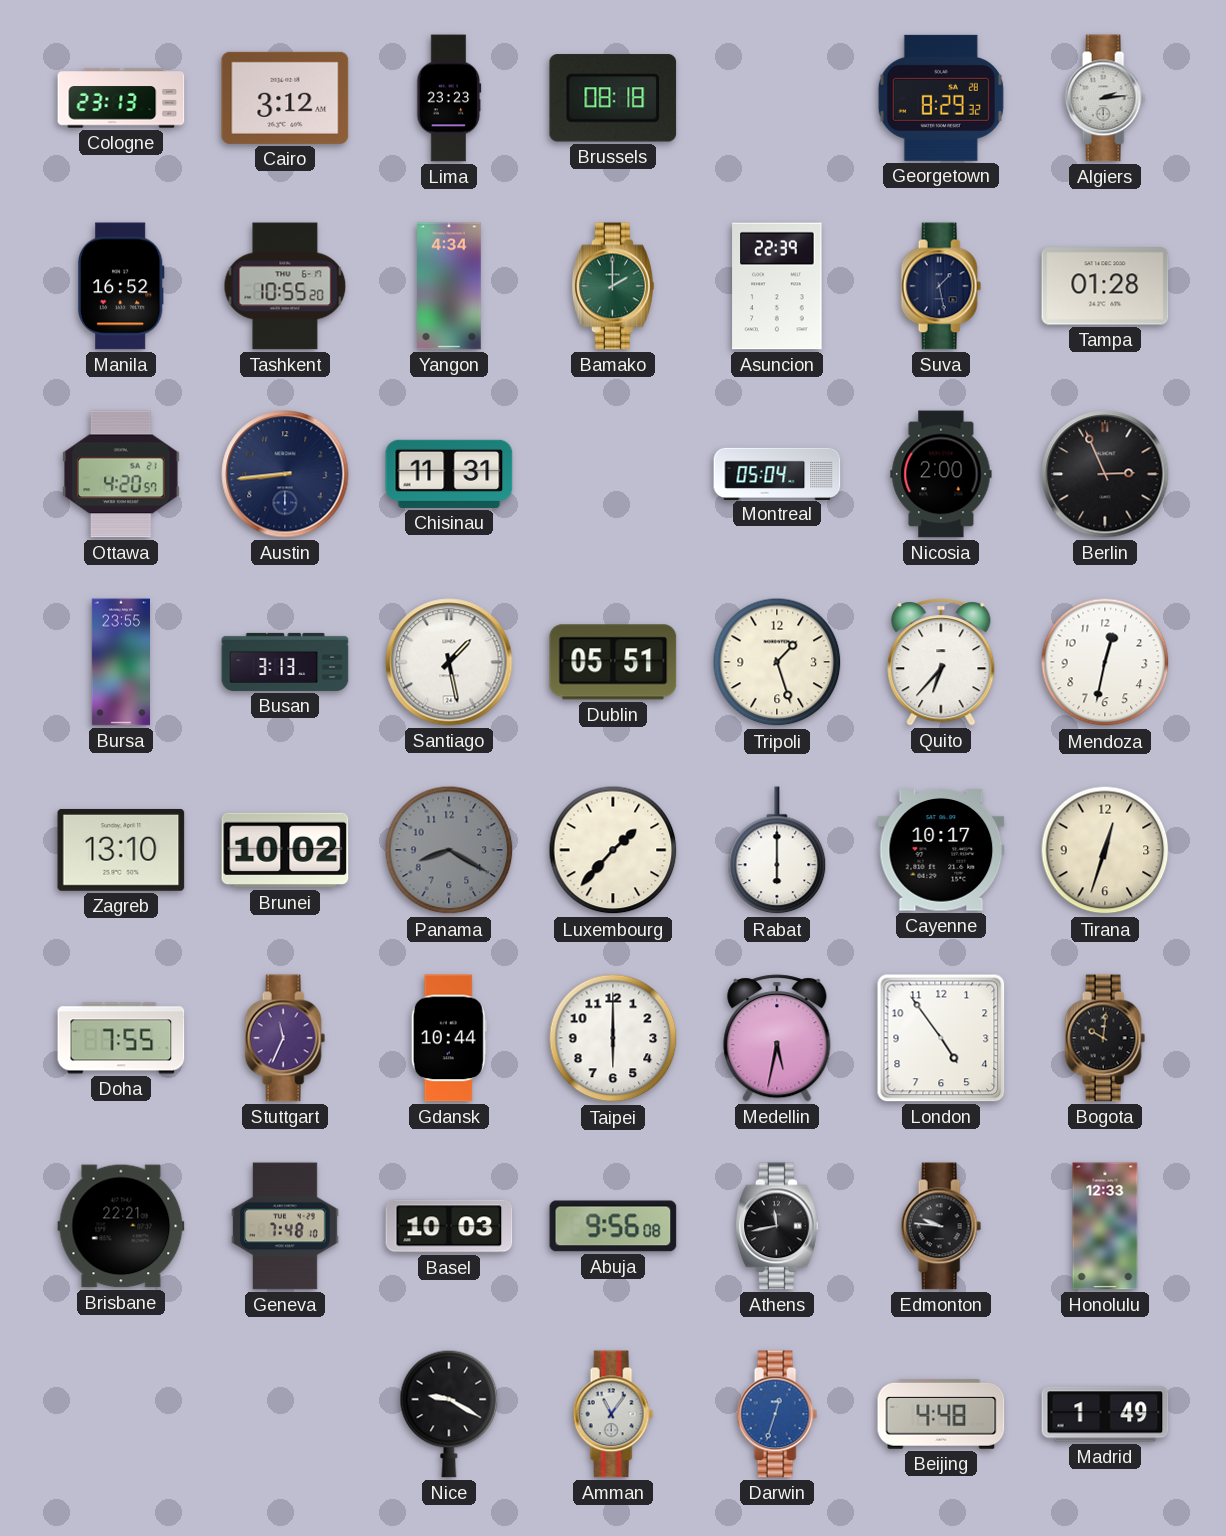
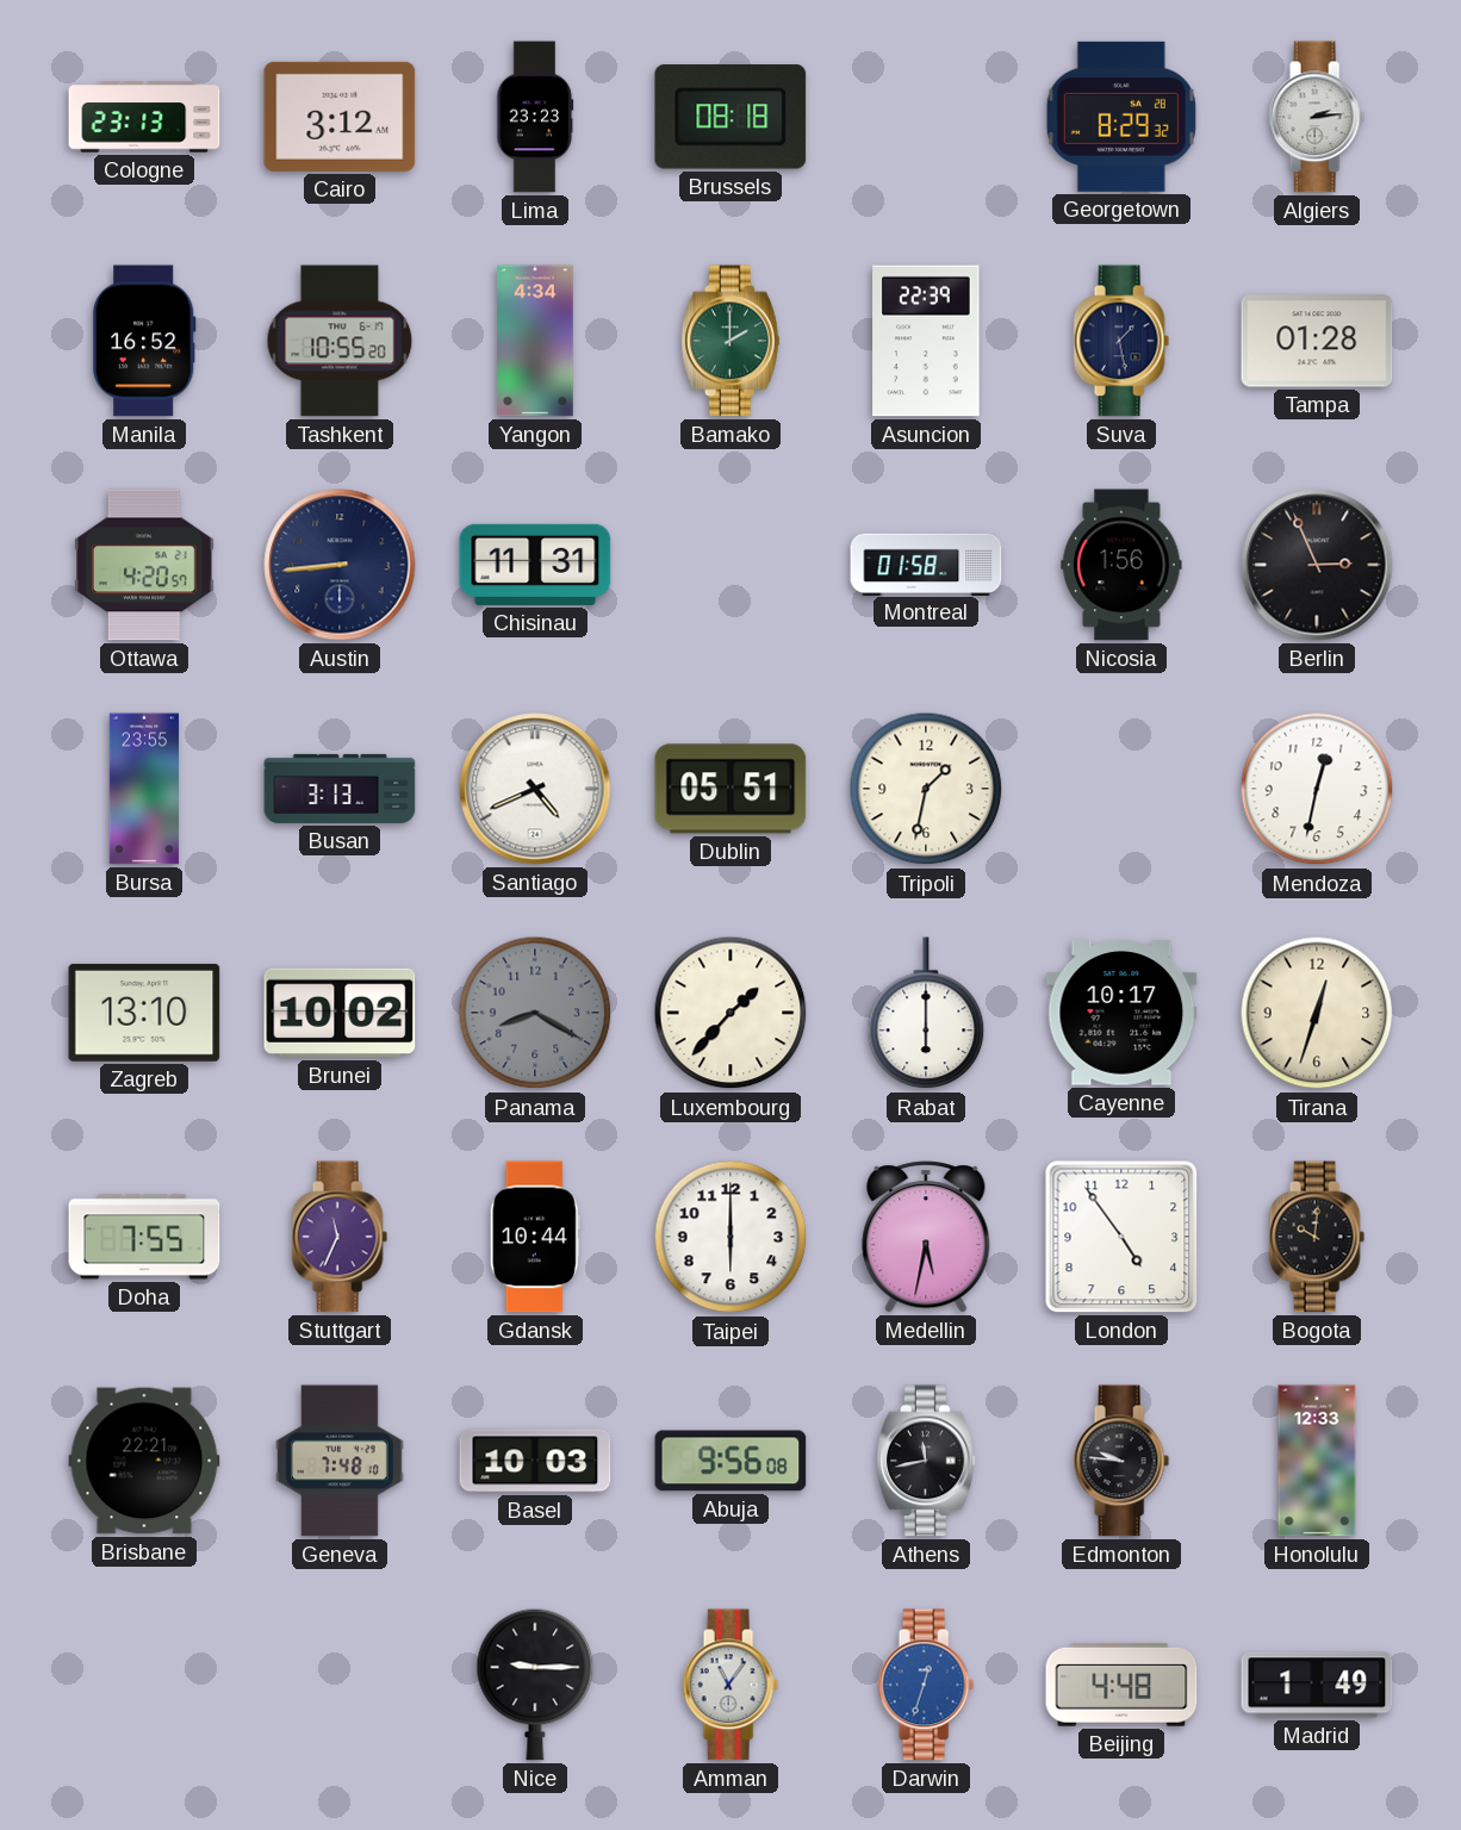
Montreal: 05:04 -> 01:58
Nicosia: 2:00 -> 1:56
Santiago: 1:28 -> 4:41
Tripoli: 1:27 -> 1:32
Quito: 6:37 -> none
Nice: 9:20 -> 9:15
